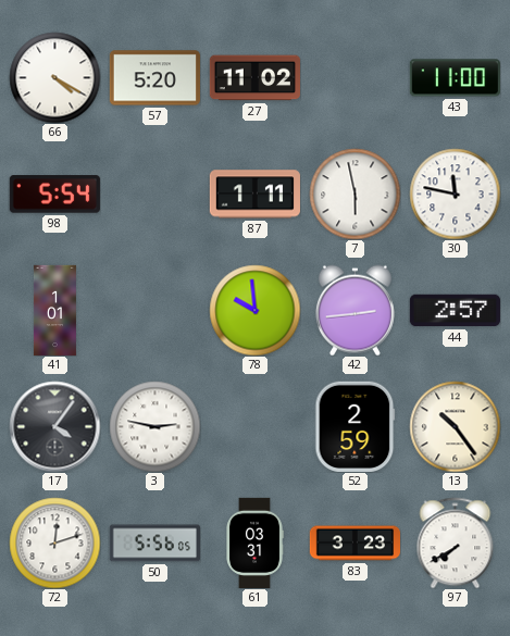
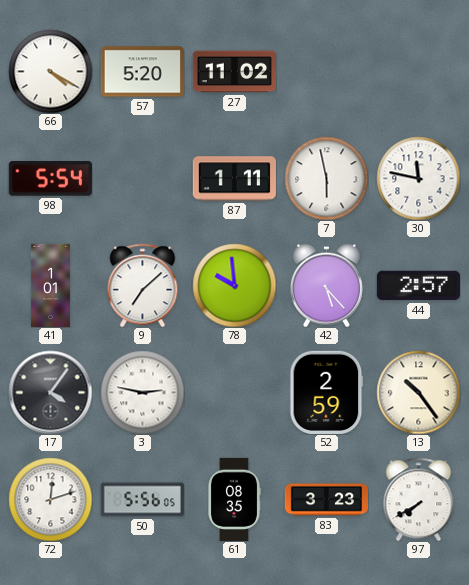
43: 11:00 -> none
9: none -> 7:08
42: 2:44 -> 5:23
61: 03:31 -> 08:35
